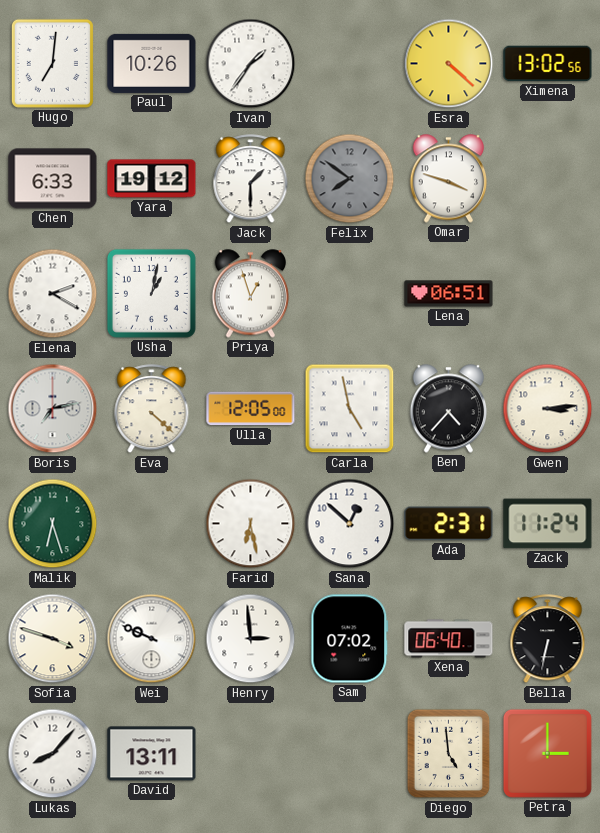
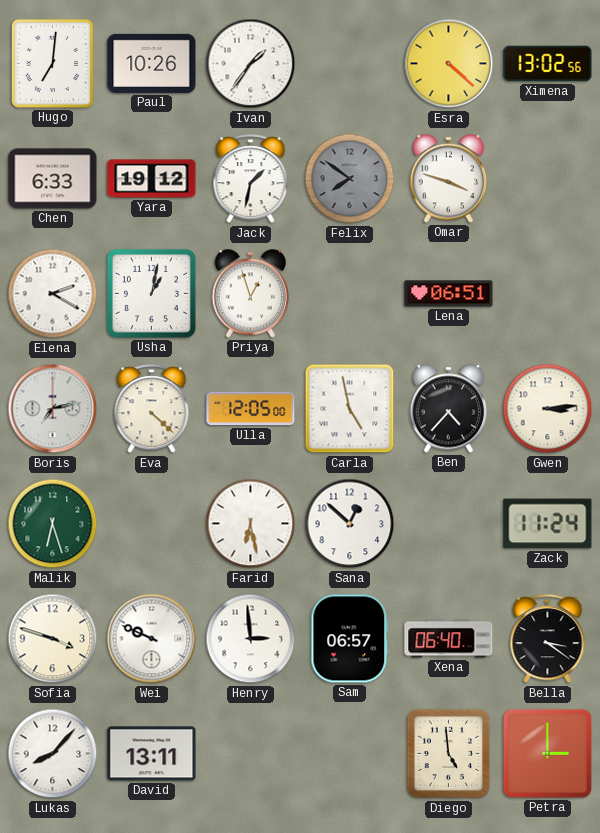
Jack: 1:30 -> 1:32
Ada: 2:31 -> none
Sam: 07:02 -> 06:57
Bella: 6:32 -> 3:21
